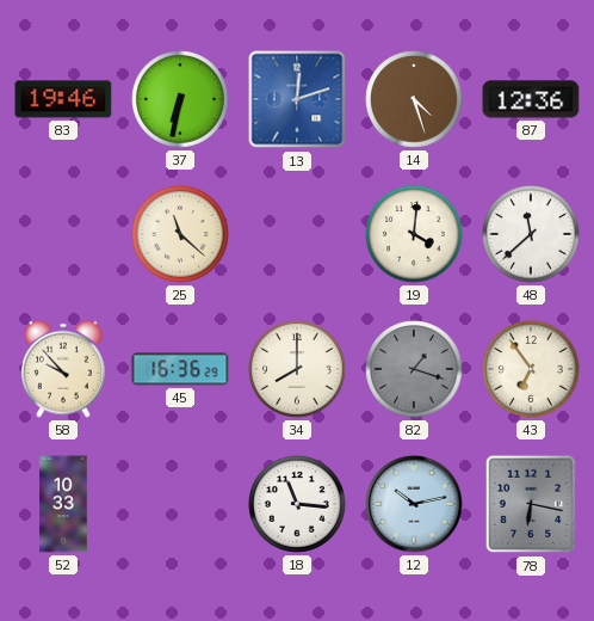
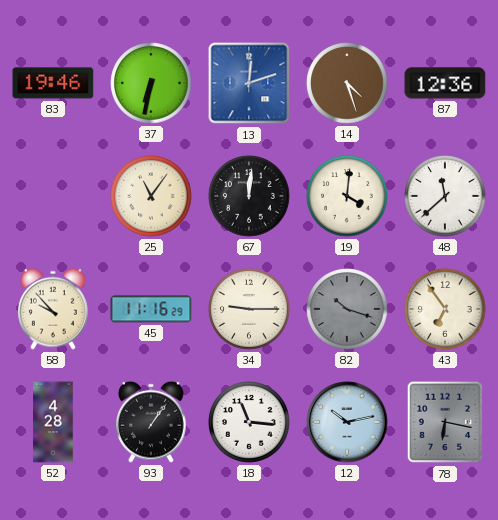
25: 11:22 -> 11:06
67: none -> 12:01
45: 16:36 -> 11:16
34: 8:00 -> 9:15
82: 1:18 -> 10:18
52: 10:33 -> 4:28
93: none -> 1:06
